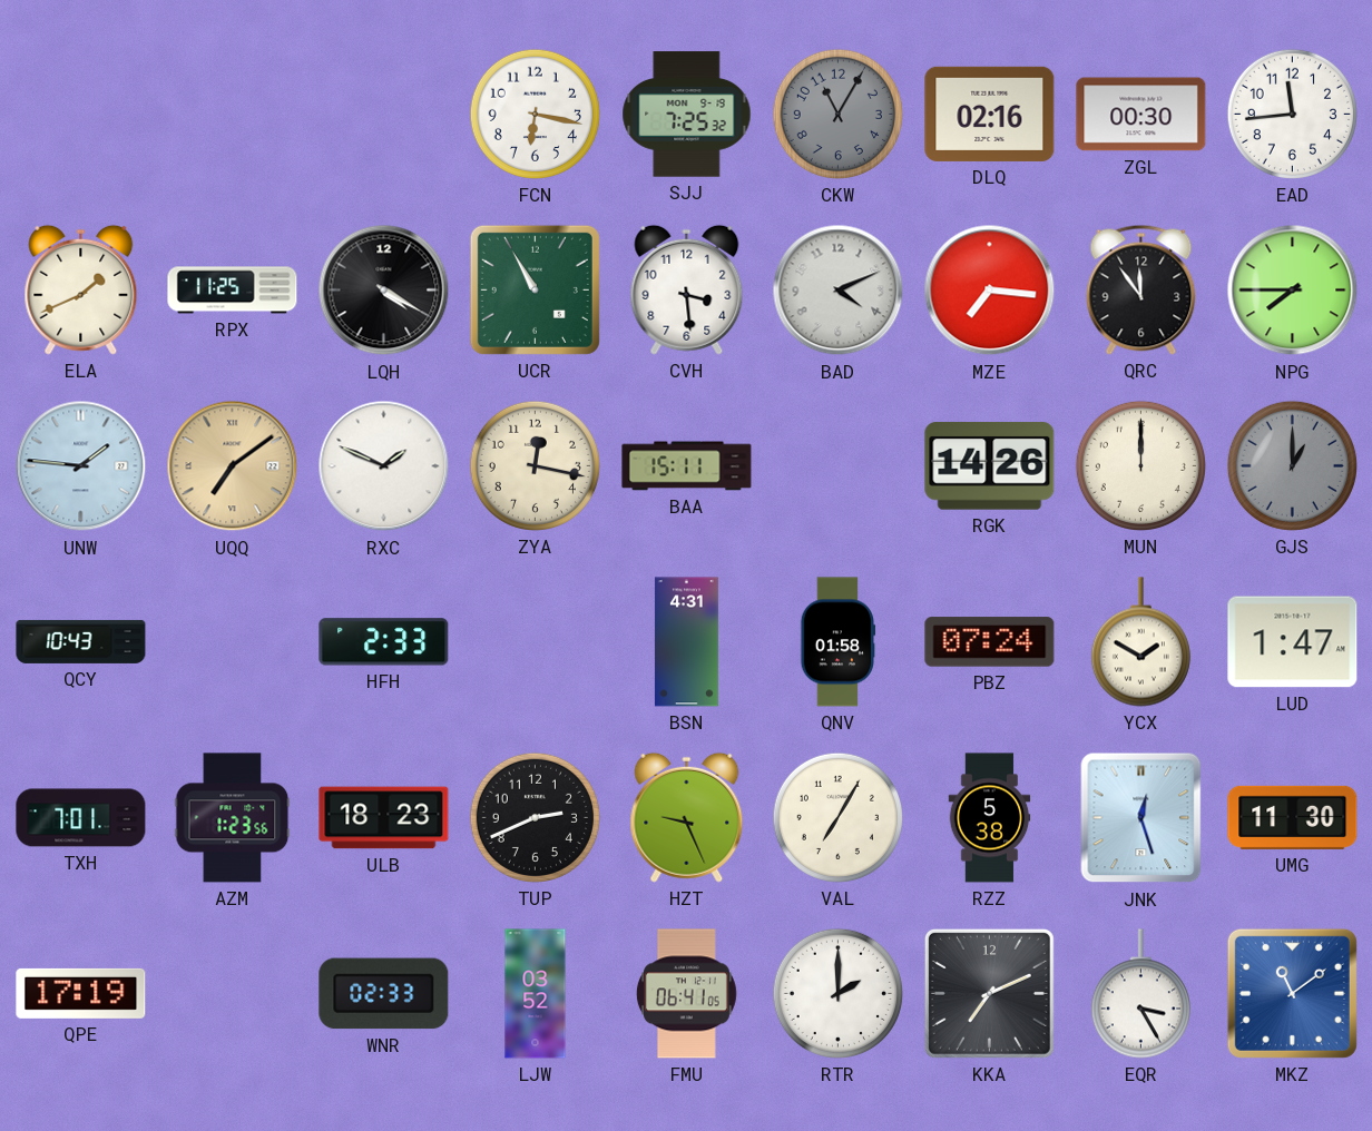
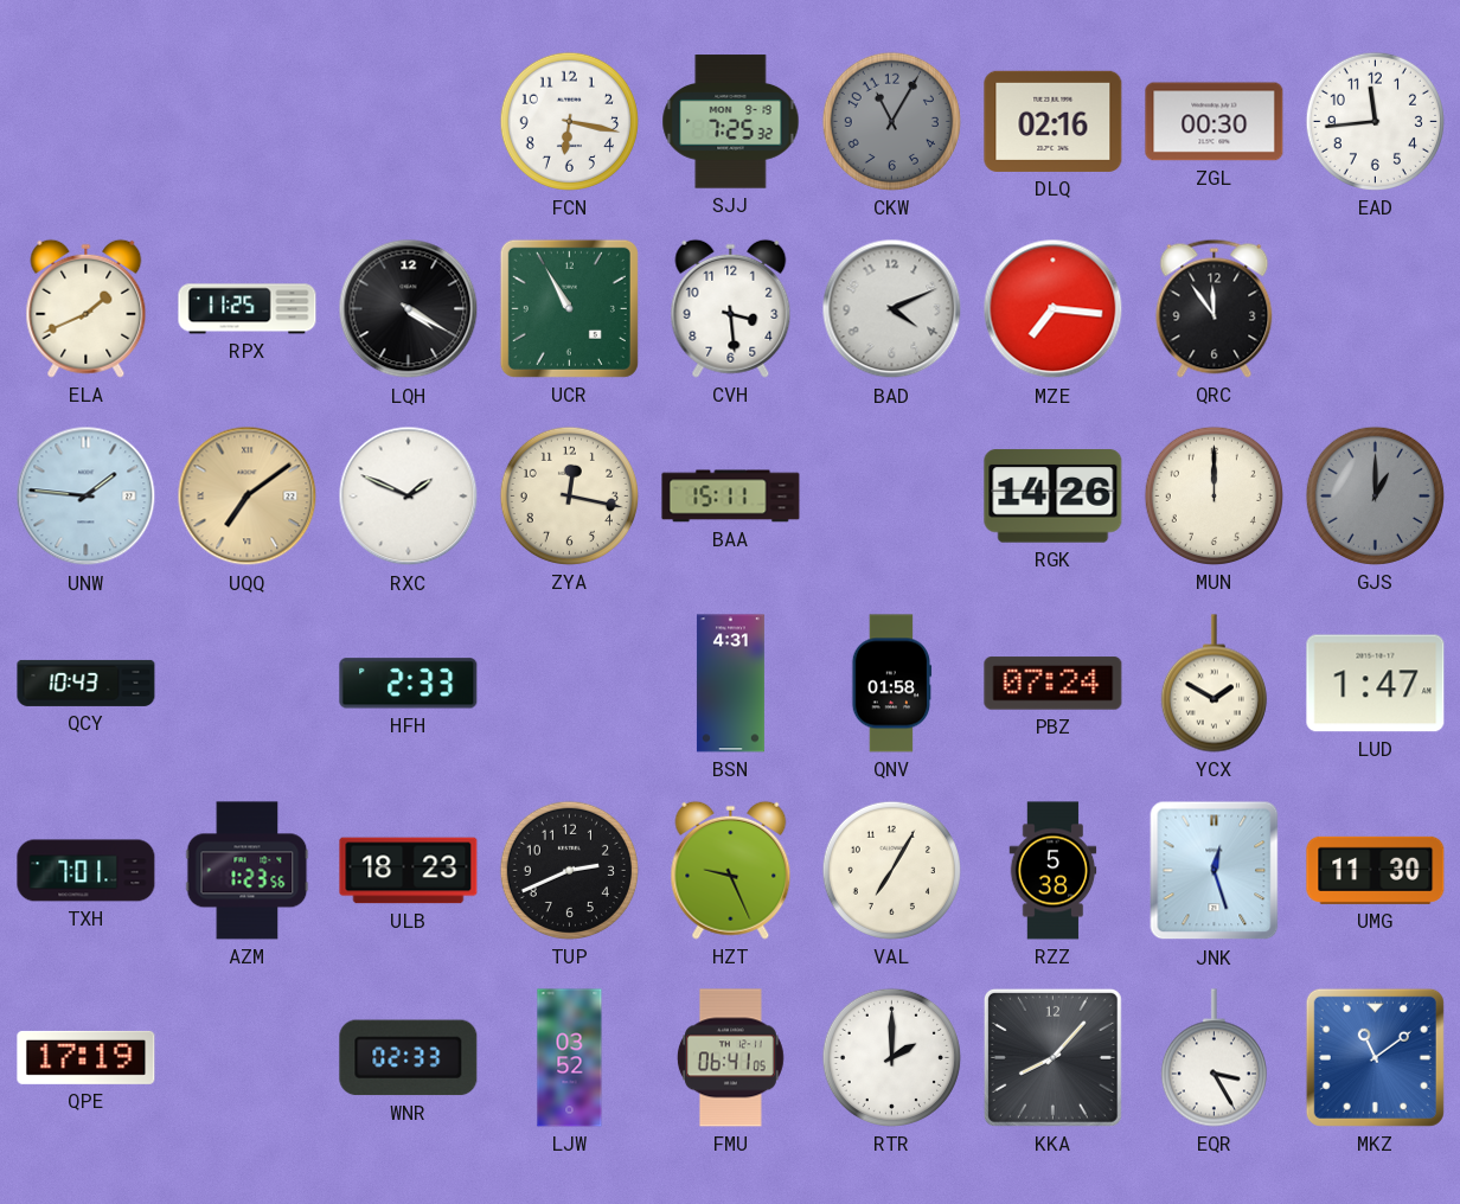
NPG: 7:45 -> none
KKA: 7:11 -> 8:07
